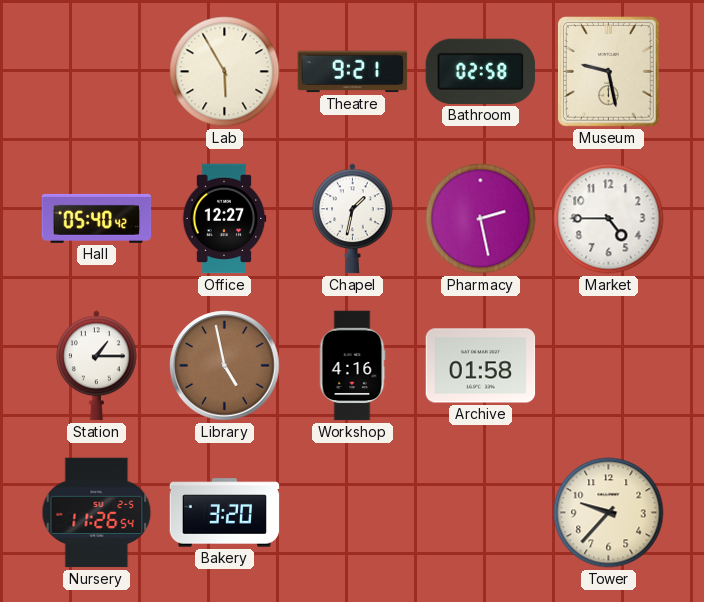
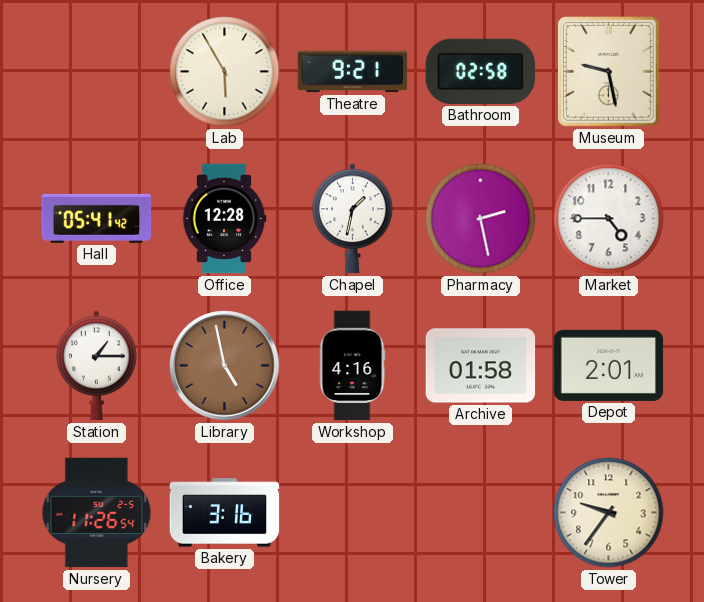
Hall: 05:40 -> 05:41
Office: 12:27 -> 12:28
Depot: none -> 2:01
Bakery: 3:20 -> 3:16
Tower: 9:37 -> 9:36
